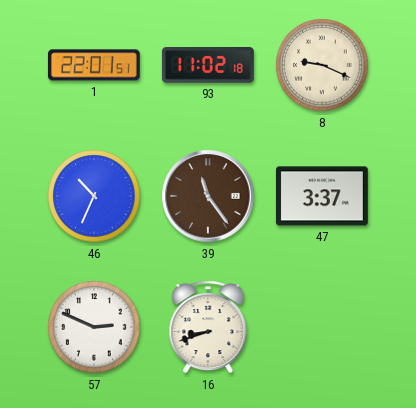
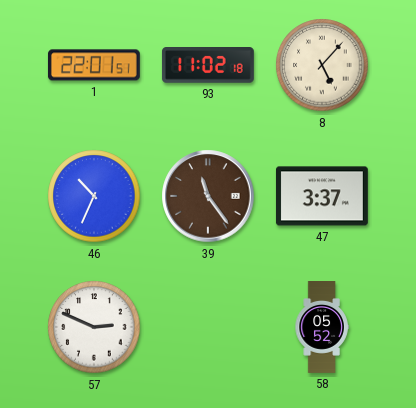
8: 9:19 -> 5:07
16: 8:42 -> none
58: none -> 05:52
